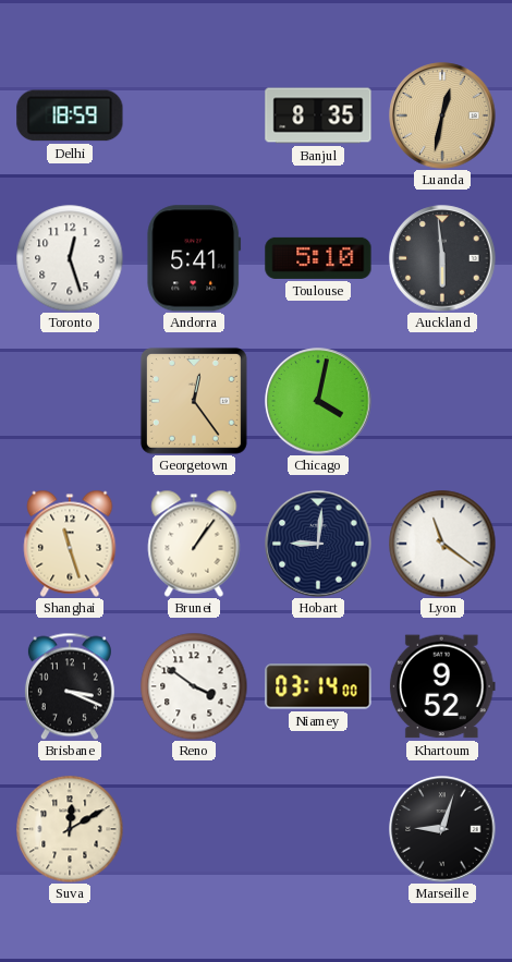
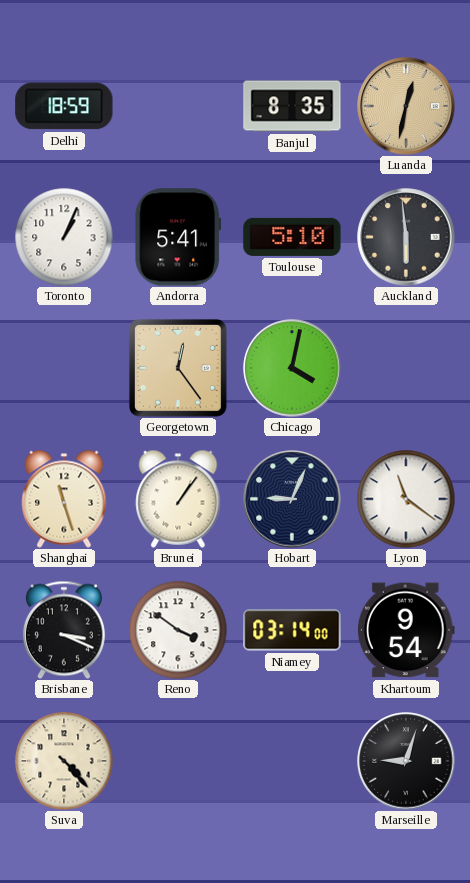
Toronto: 12:27 -> 1:04
Hobart: 9:01 -> 9:04
Khartoum: 9:52 -> 9:54
Suva: 12:10 -> 4:23
